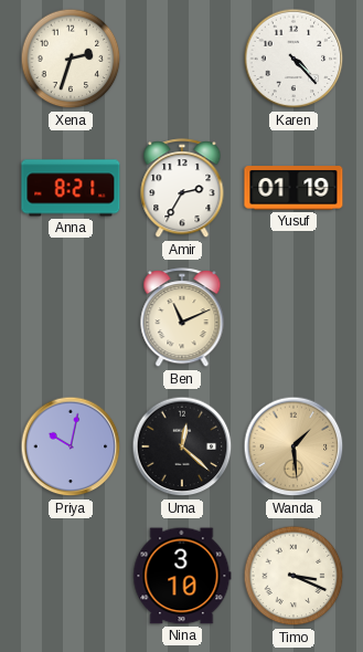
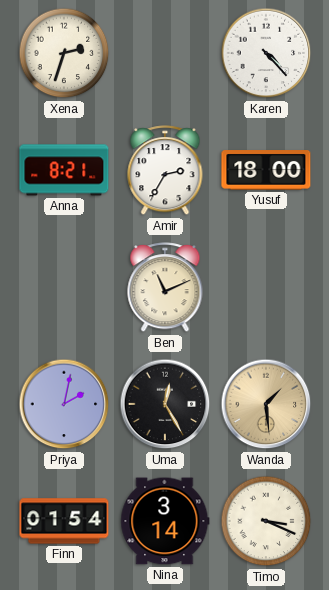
Yusuf: 01:19 -> 18:00
Priya: 10:02 -> 2:02
Uma: 12:22 -> 12:25
Finn: none -> 01:54
Nina: 3:10 -> 3:14
